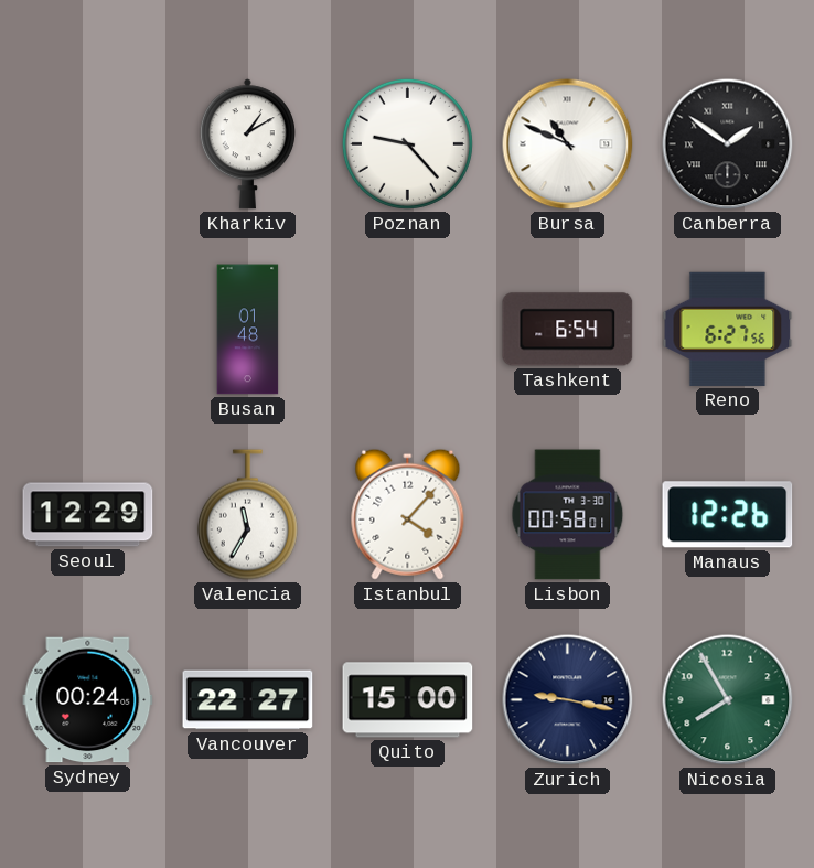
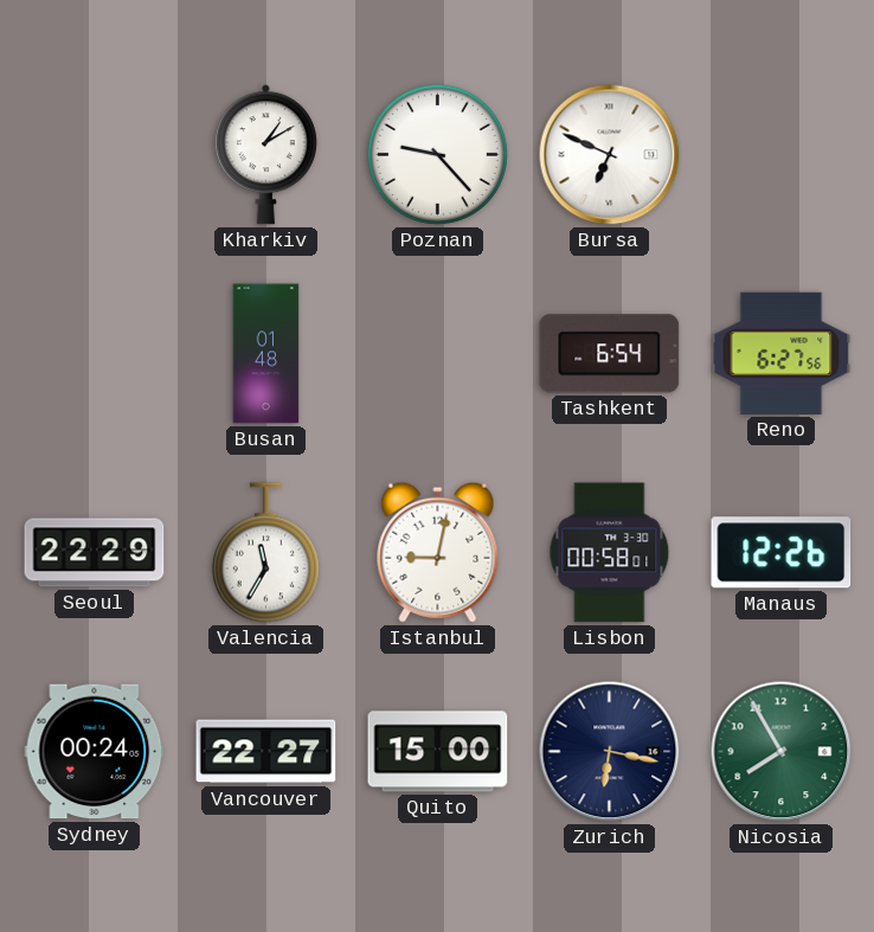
Bursa: 10:49 -> 6:49
Canberra: 1:51 -> none
Seoul: 12:29 -> 22:29
Istanbul: 4:07 -> 9:02
Zurich: 9:17 -> 6:17
